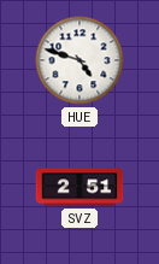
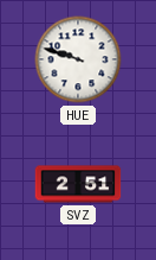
HUE: 4:48 -> 9:48
